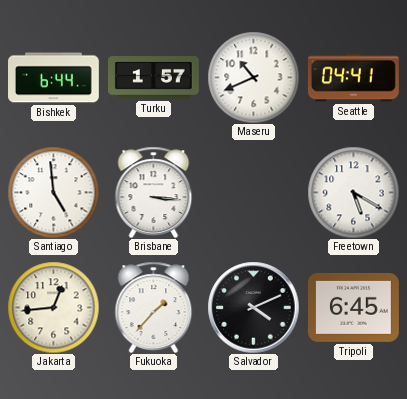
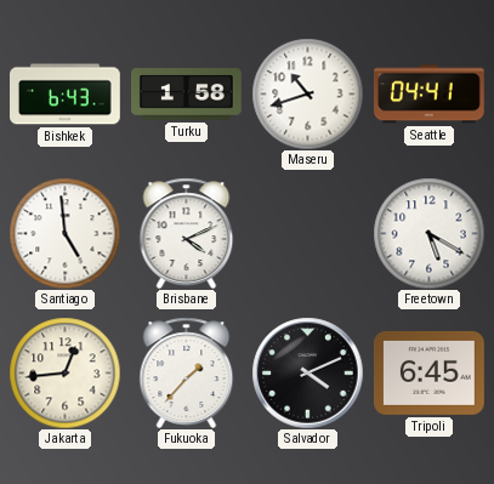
Bishkek: 6:44 -> 6:43
Turku: 1:57 -> 1:58
Maseru: 10:41 -> 10:42
Brisbane: 3:16 -> 4:11
